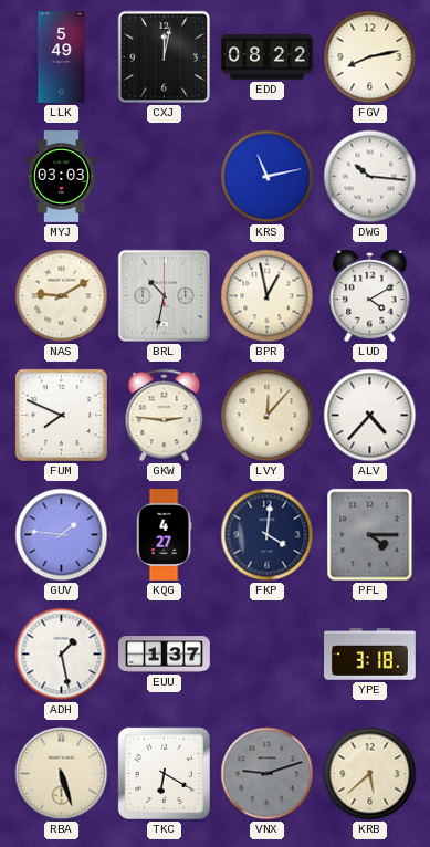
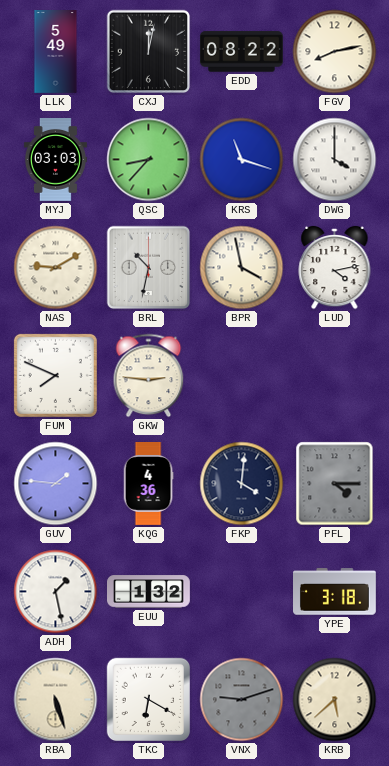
QSC: none -> 8:37
KRS: 11:13 -> 11:18
DWG: 10:16 -> 4:00
BPR: 12:58 -> 3:58
LUD: 4:10 -> 4:13
LVY: 12:07 -> none
ALV: 4:37 -> none
KQG: 4:27 -> 4:36
EUU: 1:37 -> 1:32
